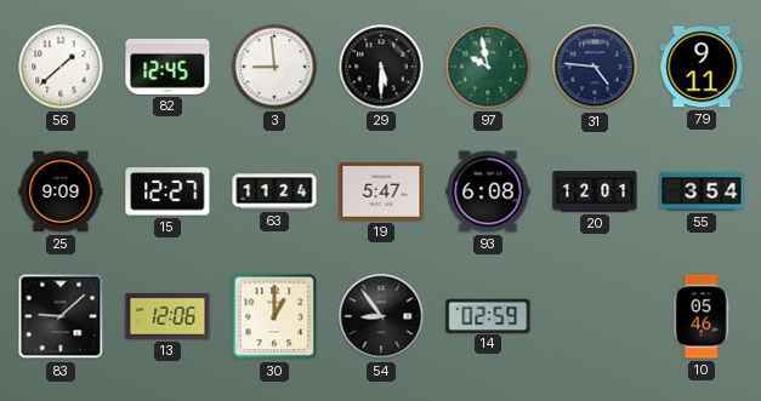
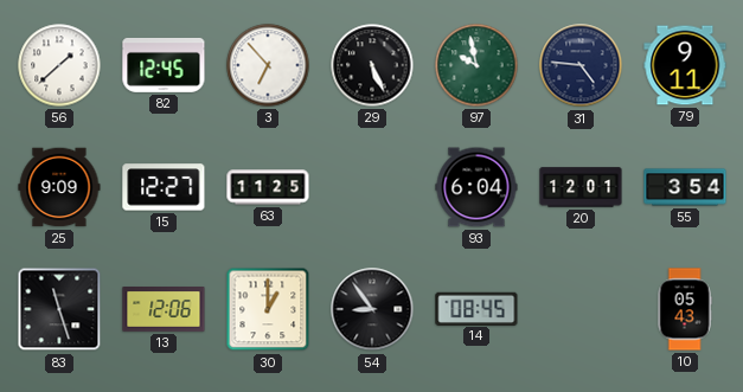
3: 8:59 -> 6:53
29: 5:30 -> 5:26
63: 11:24 -> 11:25
19: 5:47 -> none
93: 6:08 -> 6:04
83: 9:08 -> 11:27
14: 02:59 -> 08:45
10: 05:46 -> 05:43
